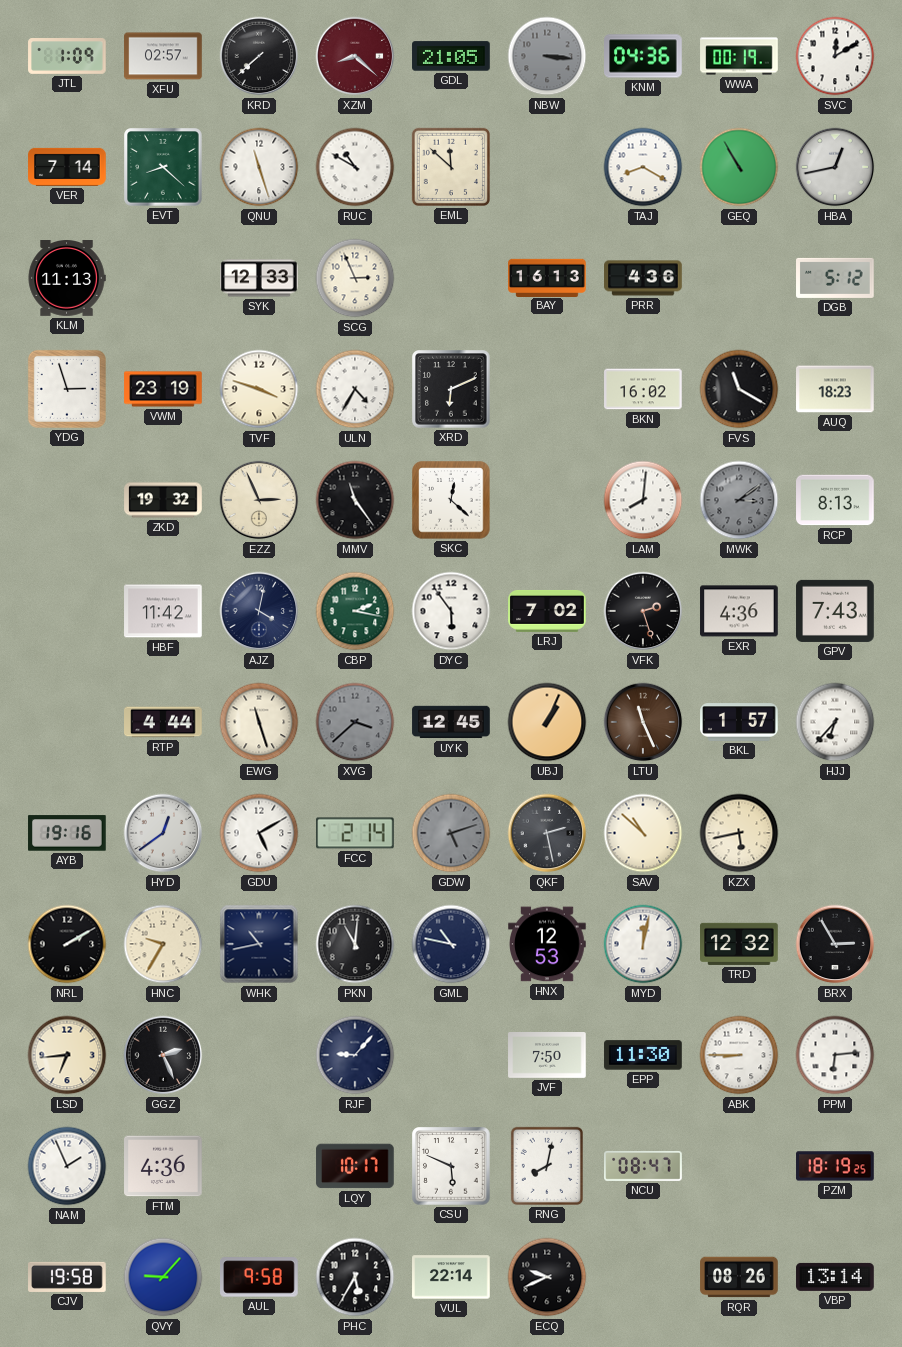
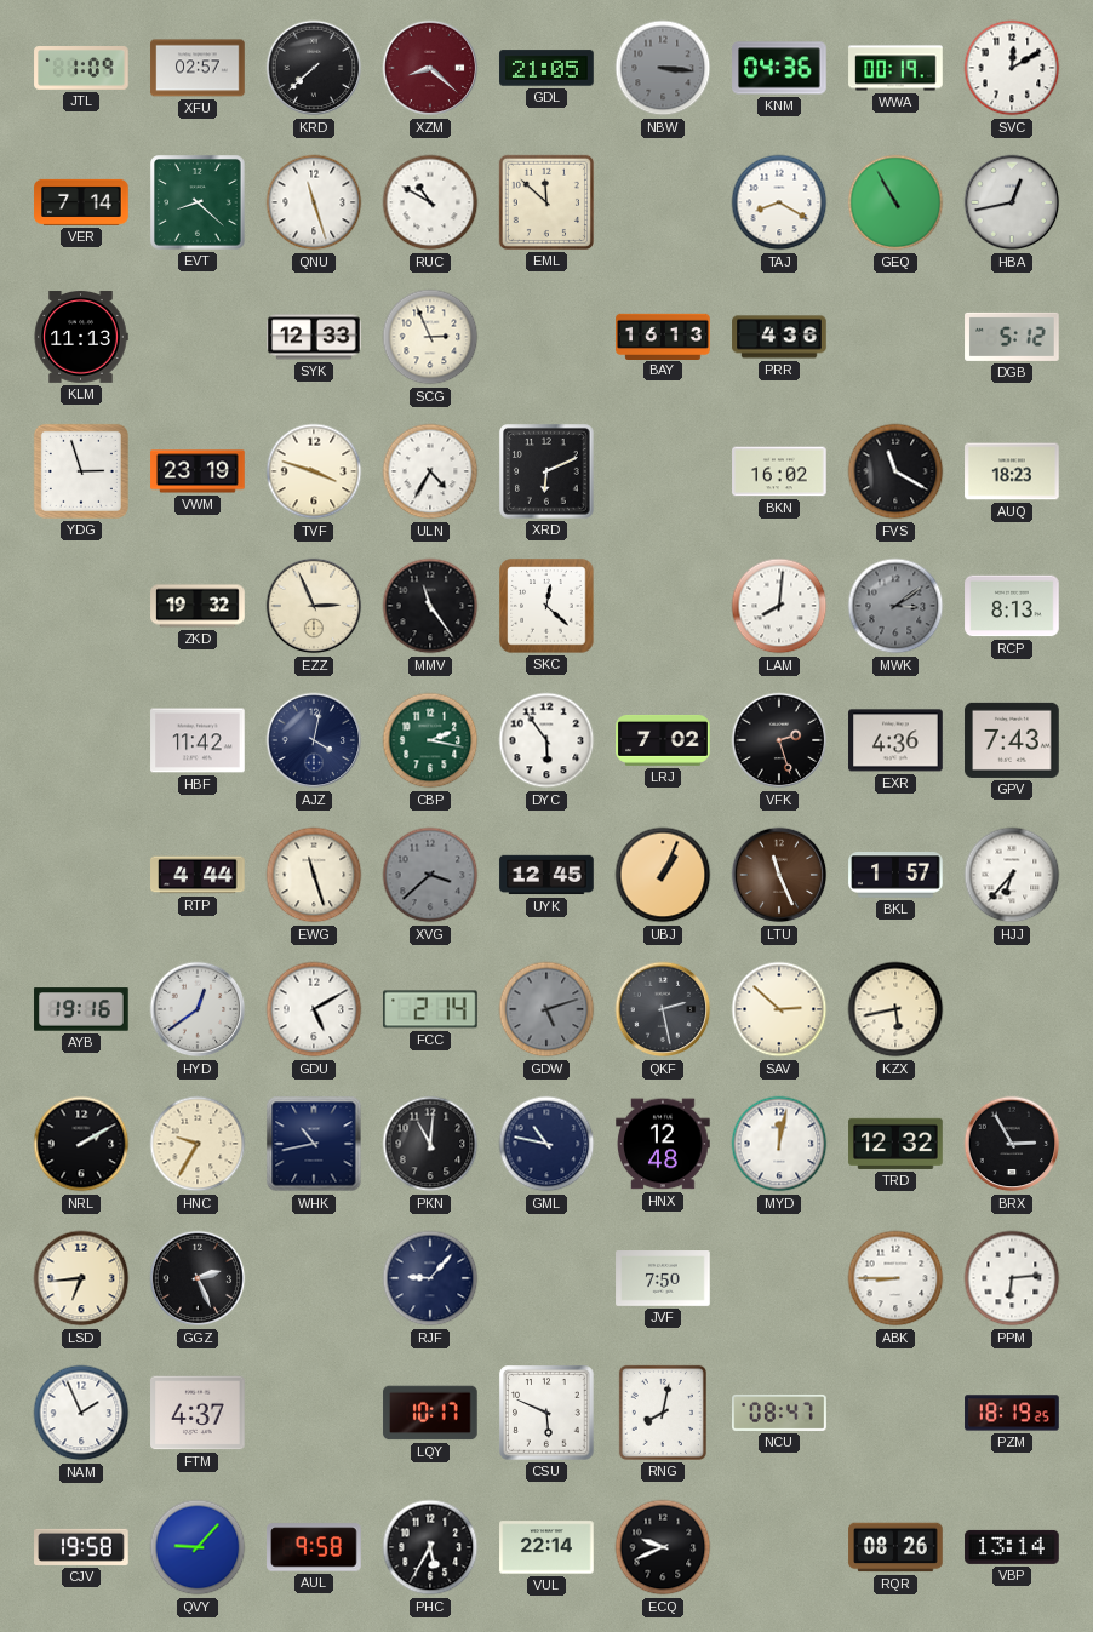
SAV: 10:52 -> 2:52
HNX: 12:53 -> 12:48
EPP: 11:30 -> none
FTM: 4:36 -> 4:37
